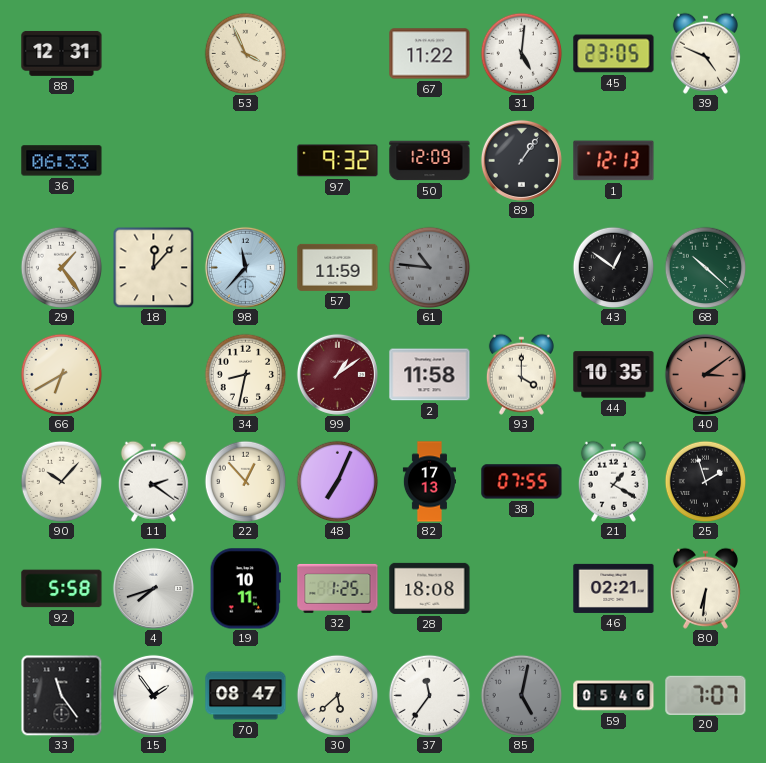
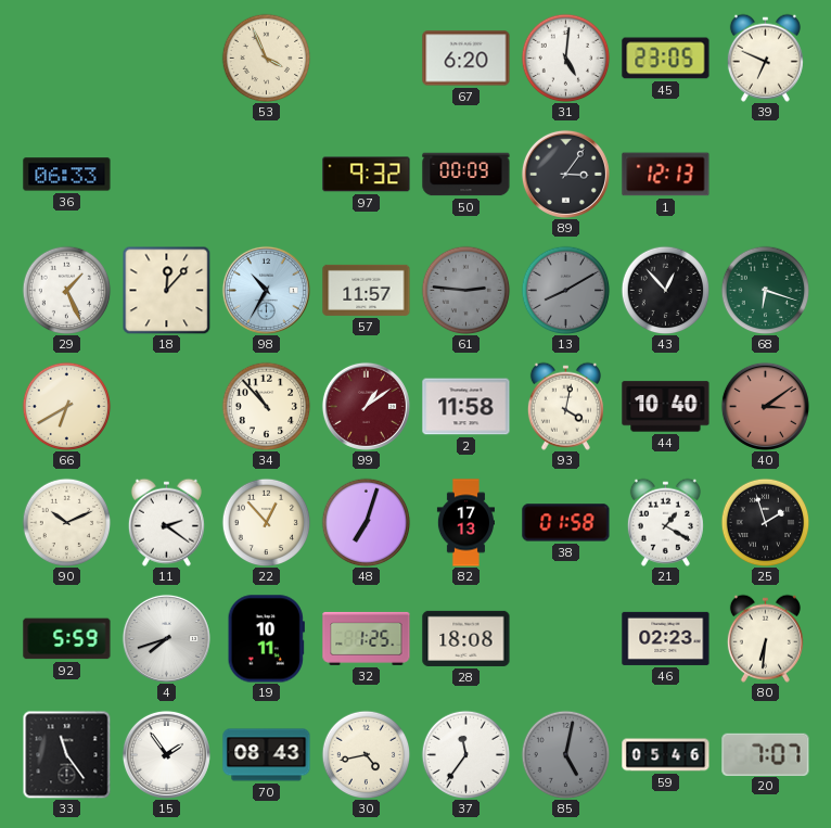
88: 12:31 -> none
67: 11:22 -> 6:20
39: 4:49 -> 6:49
50: 12:09 -> 00:09
89: 1:06 -> 3:06
29: 1:24 -> 1:26
98: 11:37 -> 10:35
57: 11:59 -> 11:57
61: 10:46 -> 2:46
13: none -> 8:10
43: 12:51 -> 12:53
68: 10:22 -> 6:18
34: 8:32 -> 10:53
93: 4:00 -> 4:02
44: 10:35 -> 10:40
90: 10:07 -> 10:11
48: 7:04 -> 7:03
38: 07:55 -> 01:58
92: 5:58 -> 5:59
46: 02:21 -> 02:23
70: 08:47 -> 08:43
30: 5:38 -> 4:43
